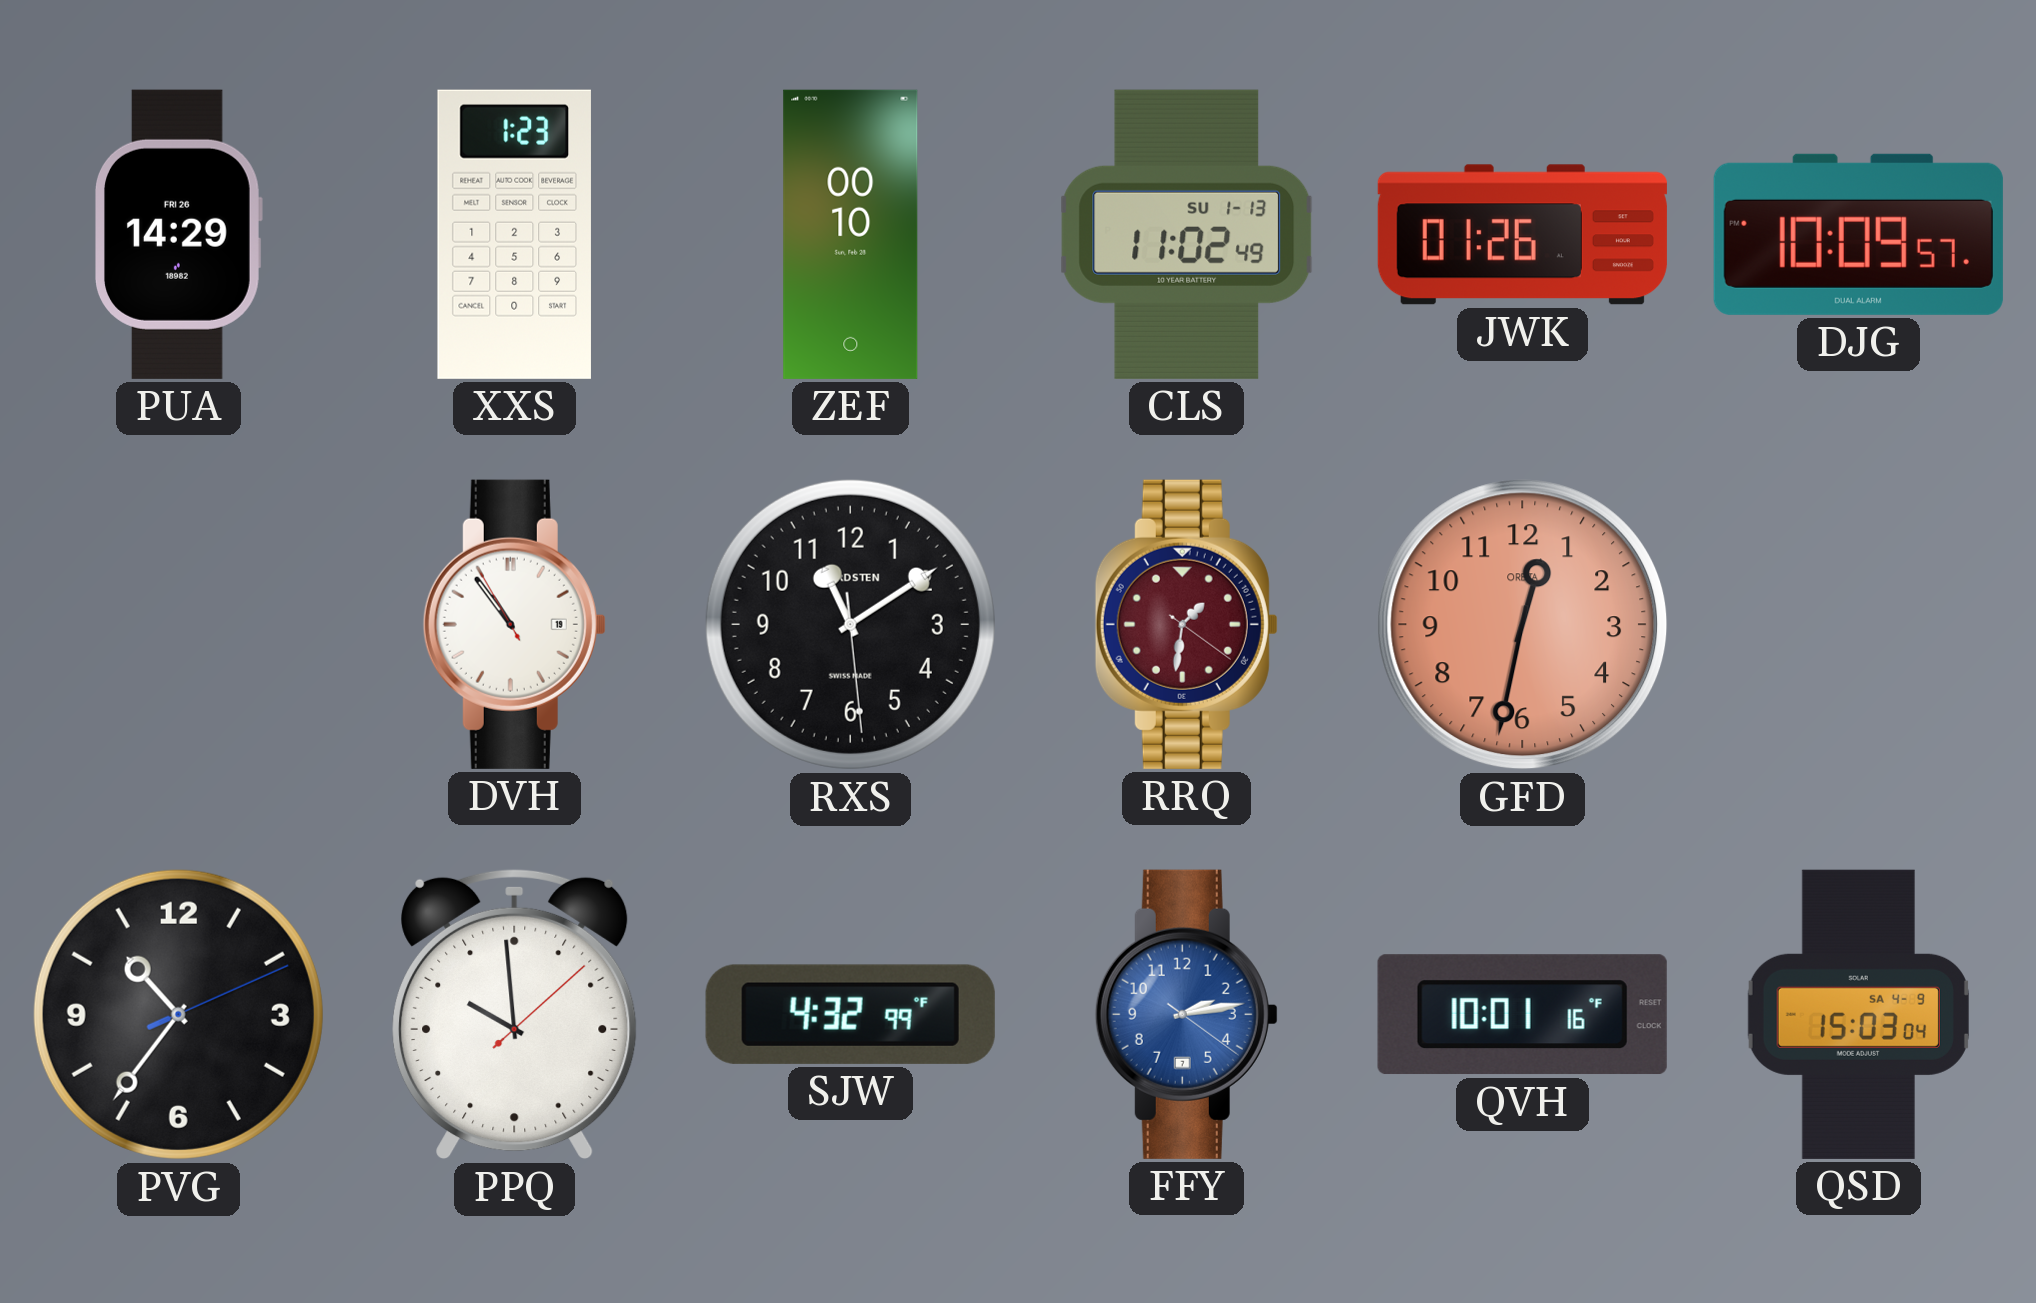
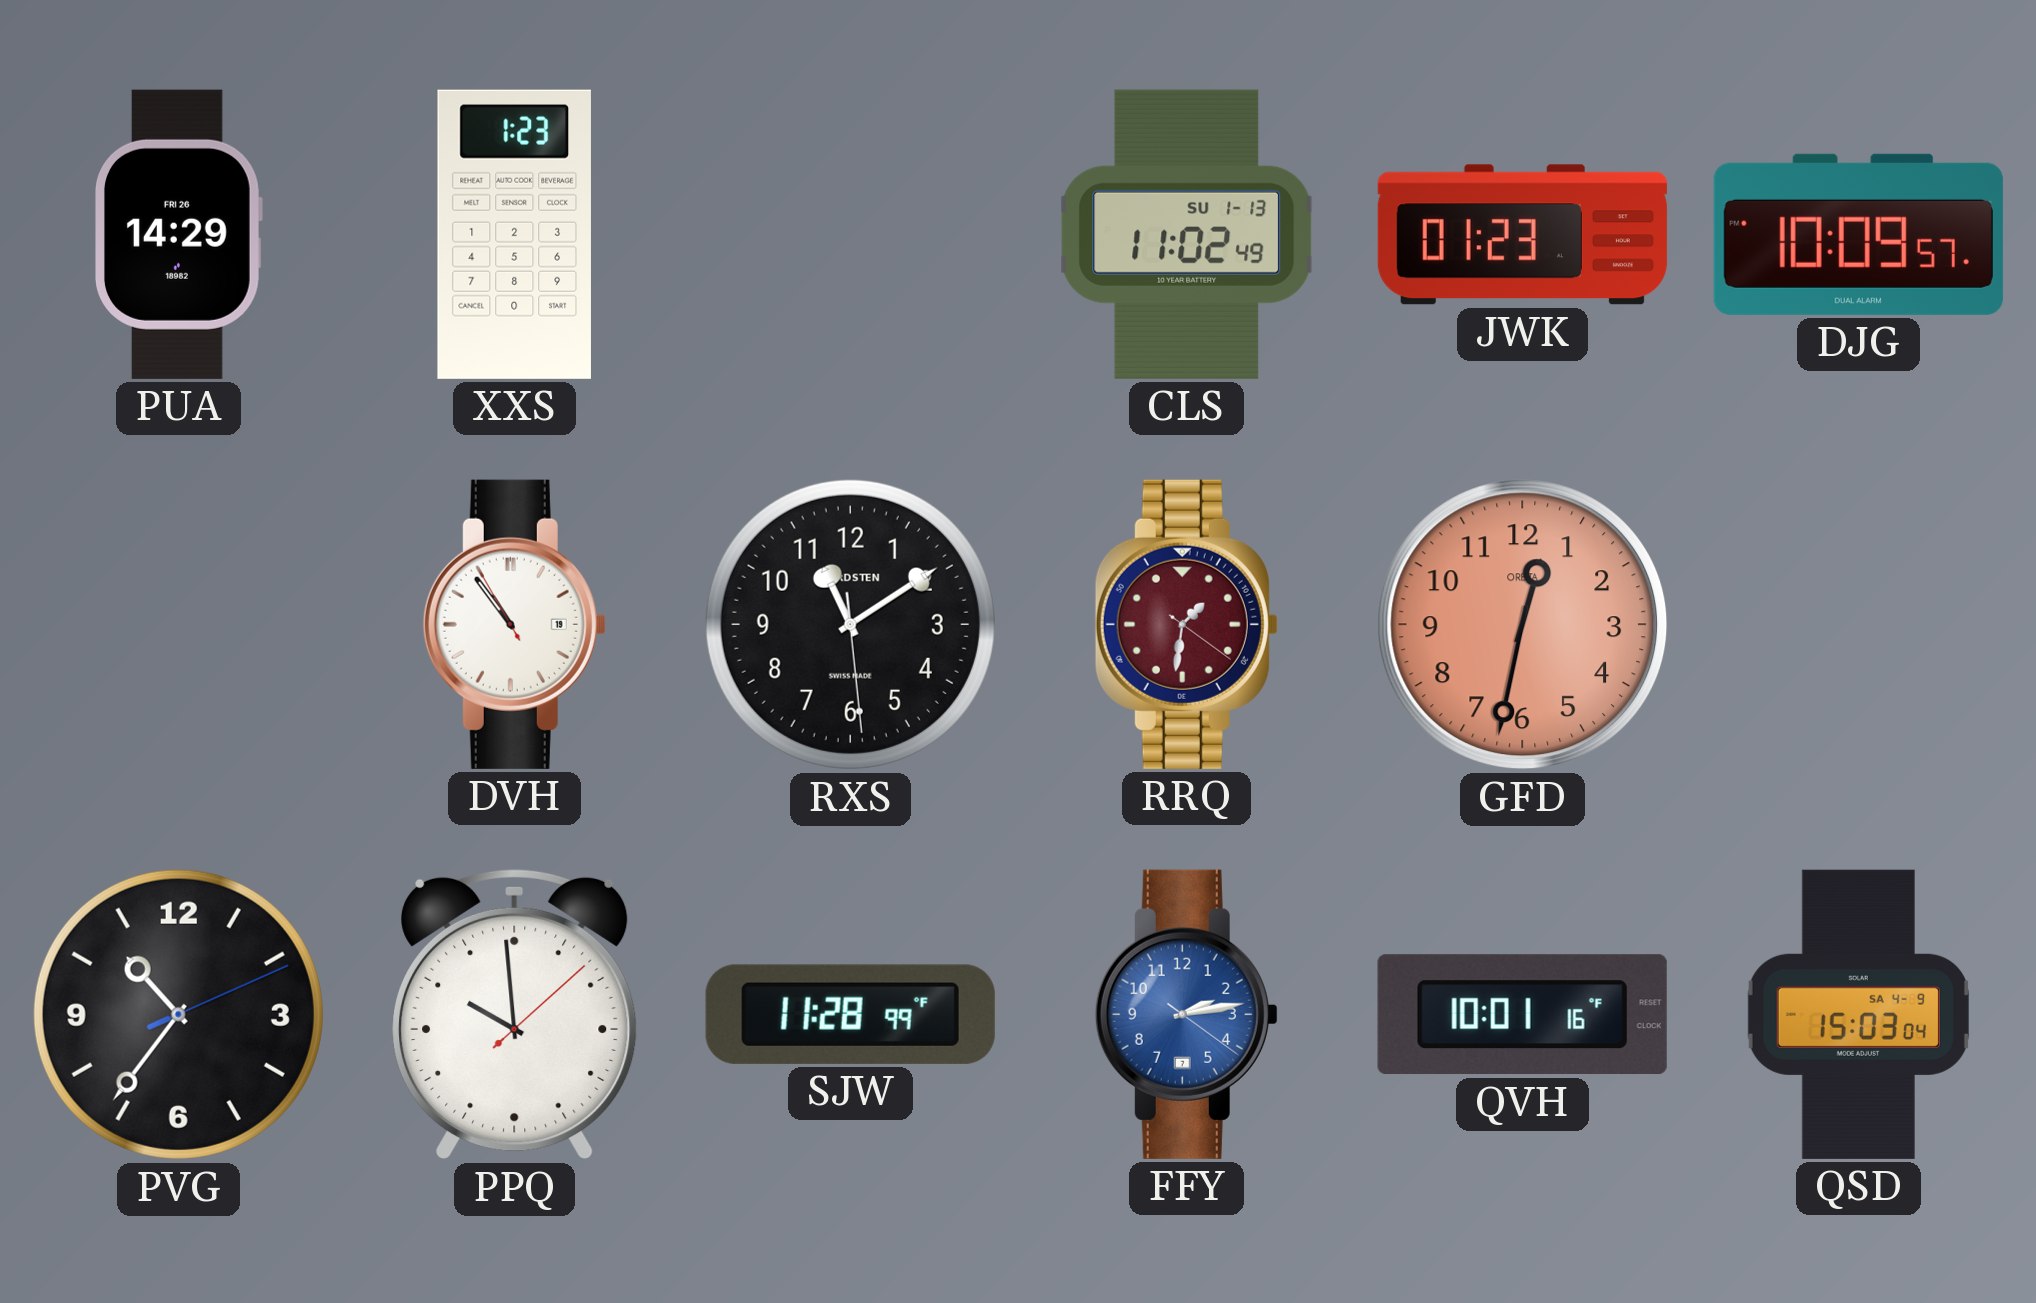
ZEF: 00:10 -> none
JWK: 01:26 -> 01:23
SJW: 4:32 -> 11:28
